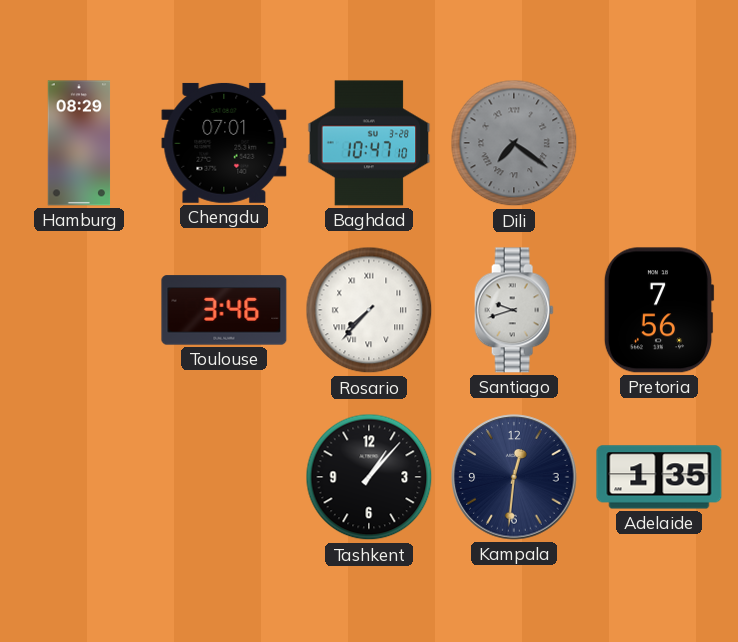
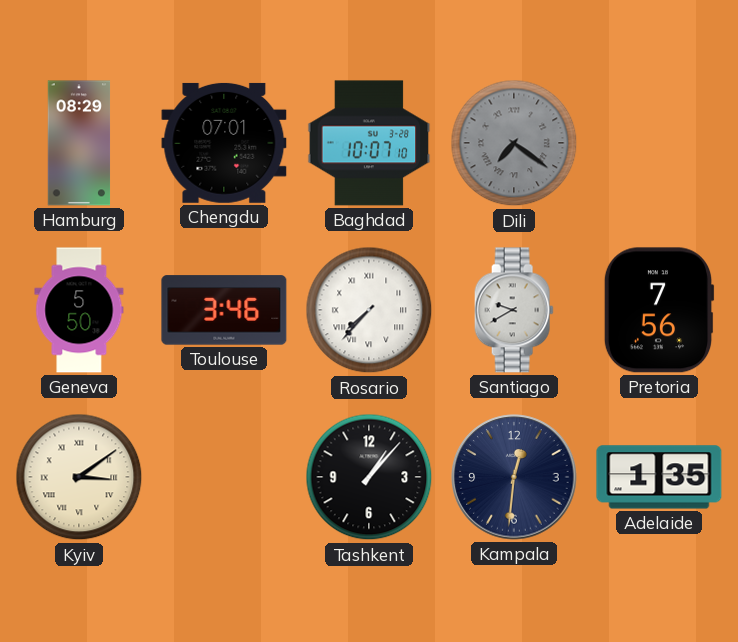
Baghdad: 10:47 -> 10:07
Geneva: none -> 5:50
Santiago: 9:42 -> 9:40
Kyiv: none -> 3:09
